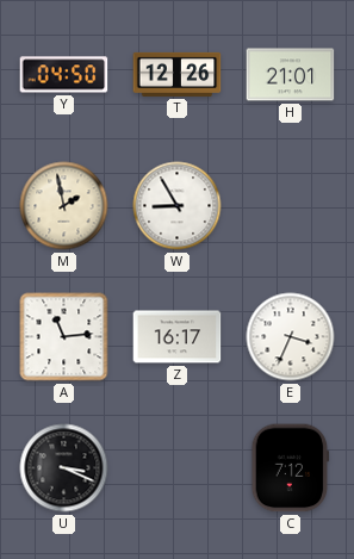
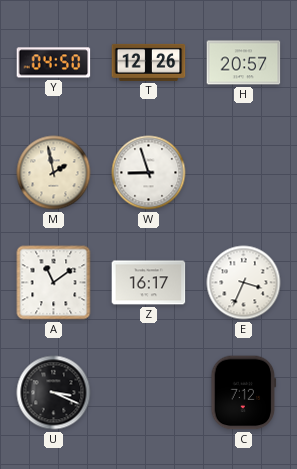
H: 21:01 -> 20:57
W: 8:55 -> 8:57
A: 11:14 -> 11:09
